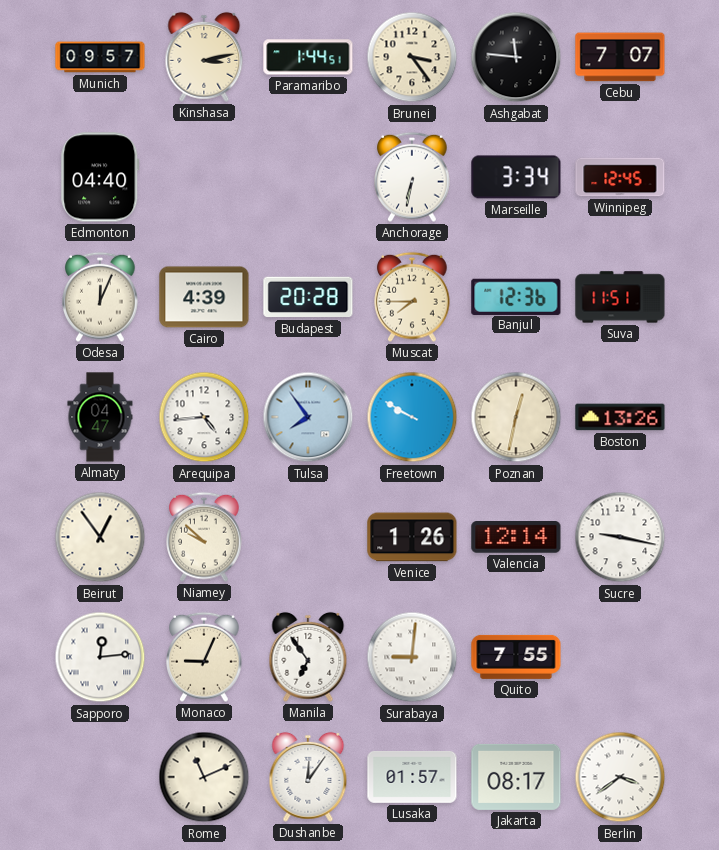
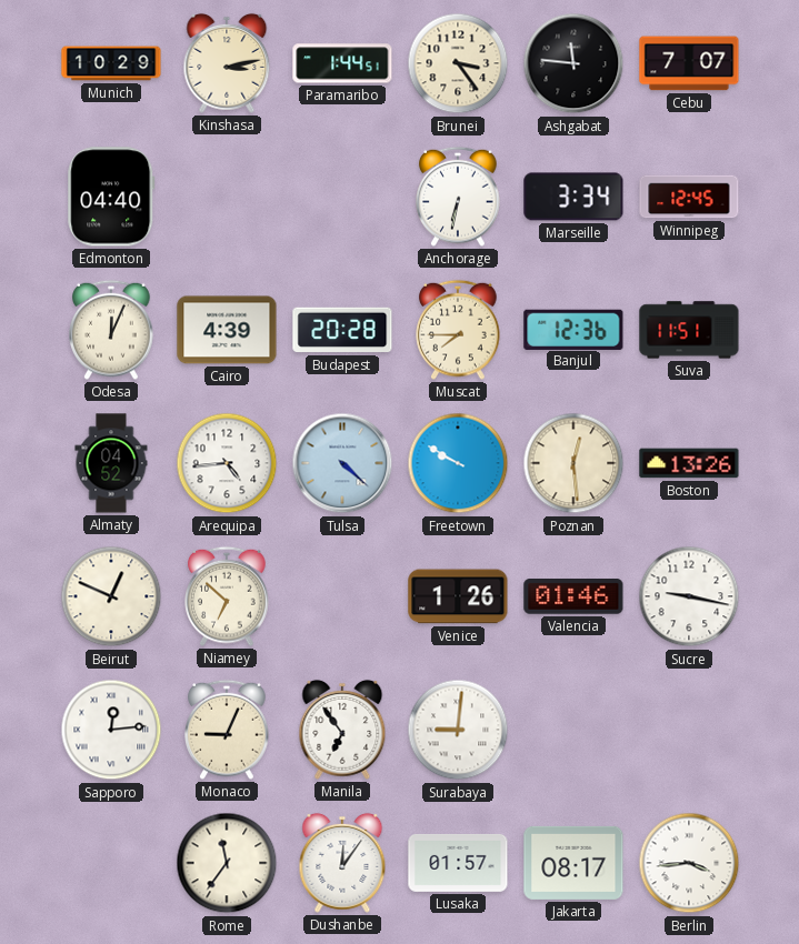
Munich: 09:57 -> 10:29
Almaty: 04:47 -> 04:52
Tulsa: 7:54 -> 4:22
Poznan: 12:32 -> 12:29
Beirut: 12:54 -> 12:49
Niamey: 9:52 -> 6:52
Valencia: 12:14 -> 01:46
Quito: 7:55 -> none
Rome: 11:11 -> 11:36
Berlin: 3:39 -> 3:44
